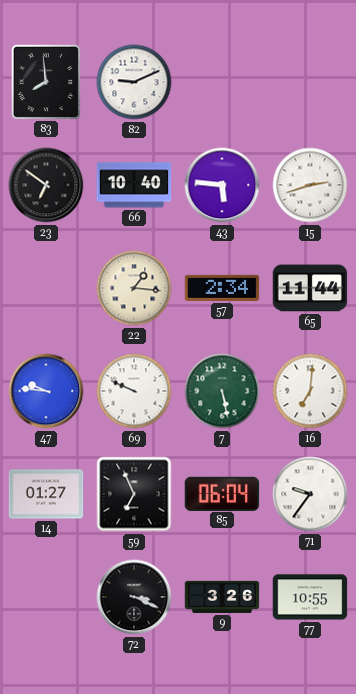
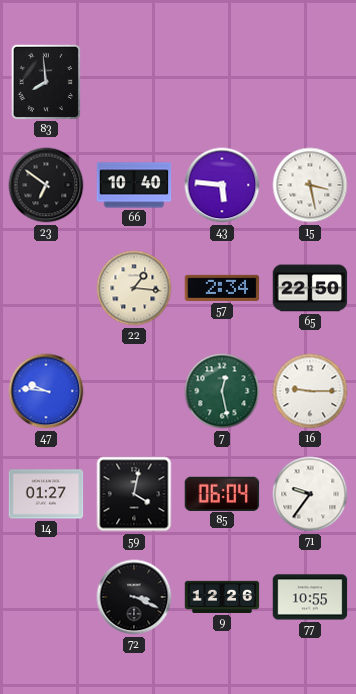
82: 9:11 -> none
15: 2:42 -> 3:28
65: 11:44 -> 22:50
69: 9:49 -> none
7: 5:28 -> 12:28
16: 7:01 -> 9:15
59: 6:56 -> 4:02
9: 3:26 -> 12:26
